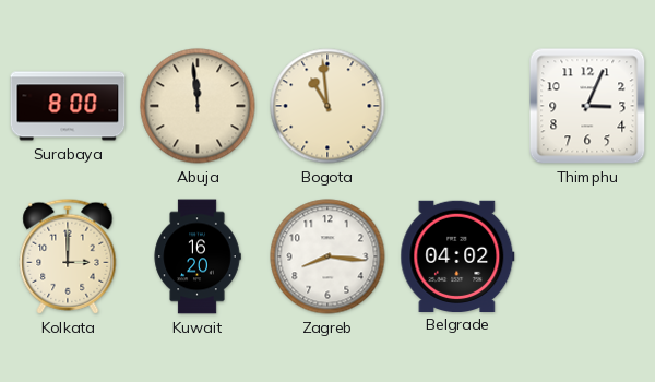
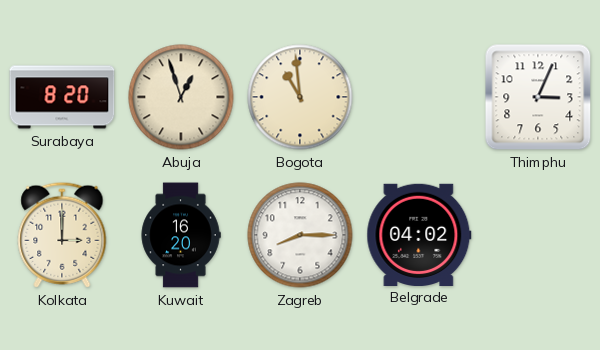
Surabaya: 8:00 -> 8:20
Abuja: 11:59 -> 12:57
Zagreb: 8:16 -> 8:15
